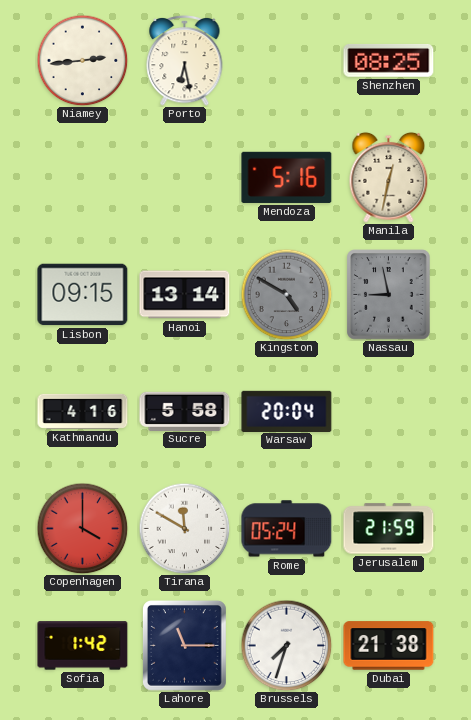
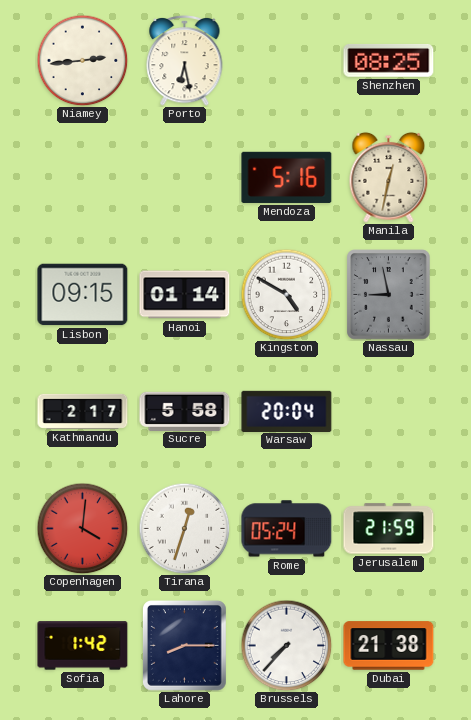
Hanoi: 13:14 -> 01:14
Kingston dial: grey -> white
Kathmandu: 4:16 -> 2:17
Copenhagen: 4:00 -> 4:01
Tirana: 11:50 -> 12:33
Lahore: 11:15 -> 8:15
Brussels: 7:33 -> 7:37
